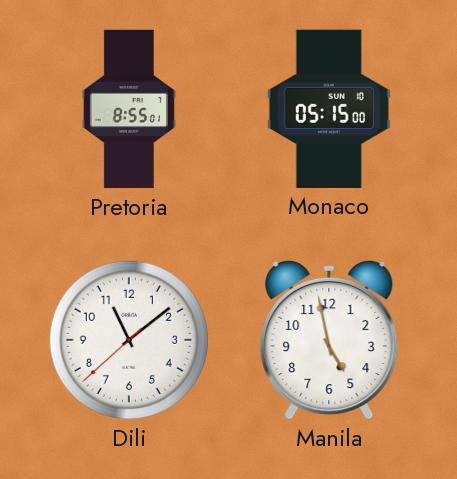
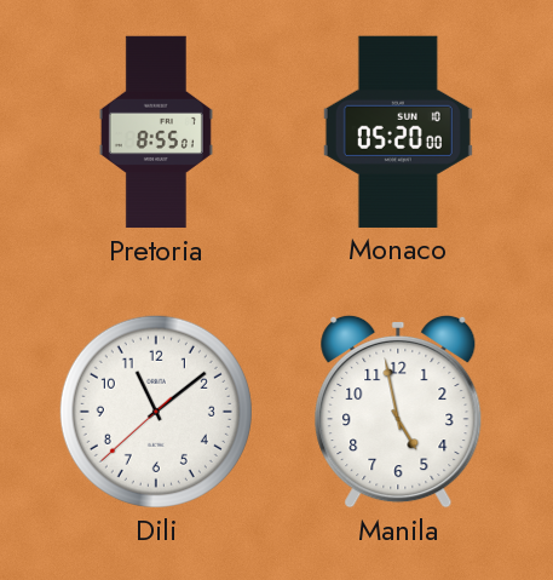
Monaco: 05:15 -> 05:20
